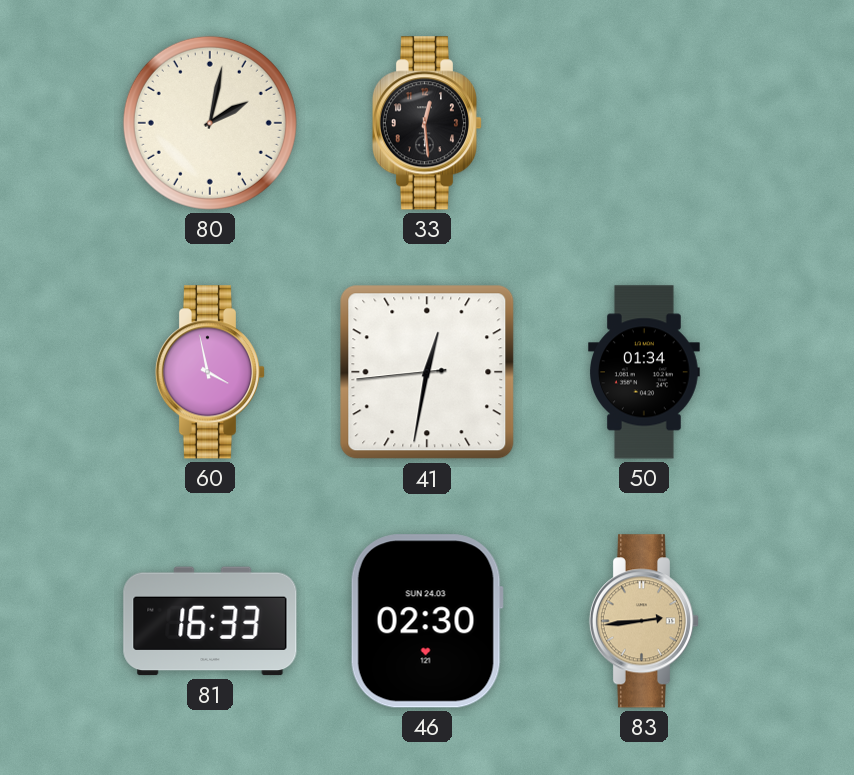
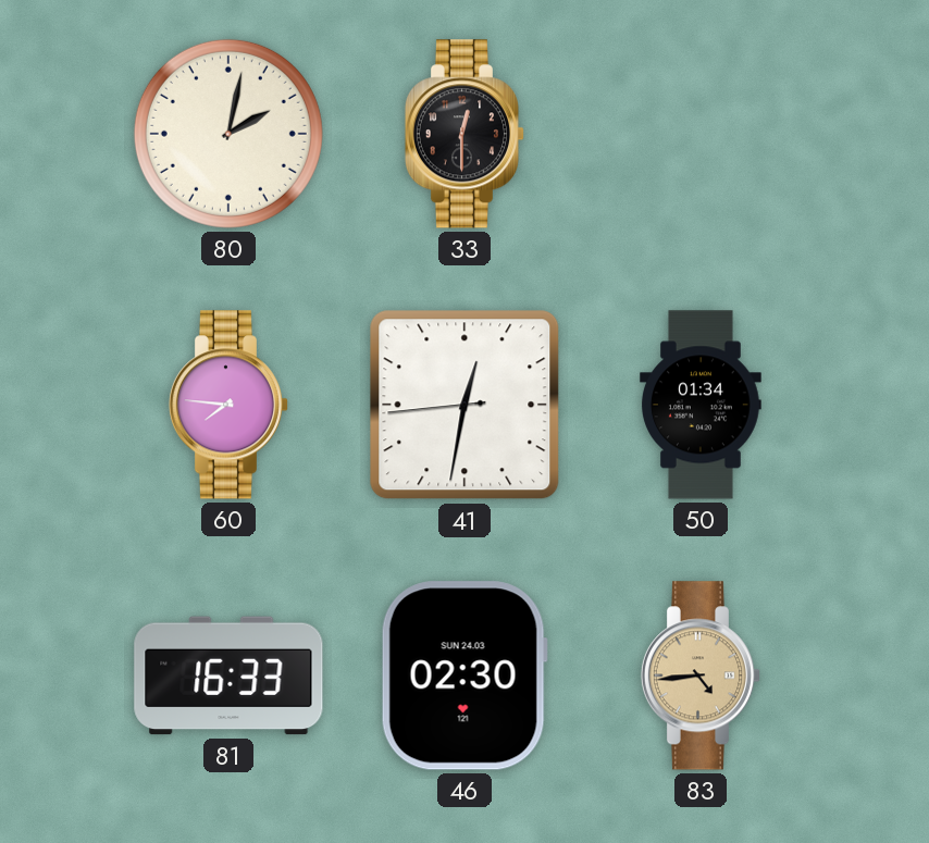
33: 12:29 -> 12:30
60: 3:58 -> 7:46
83: 2:44 -> 4:44
